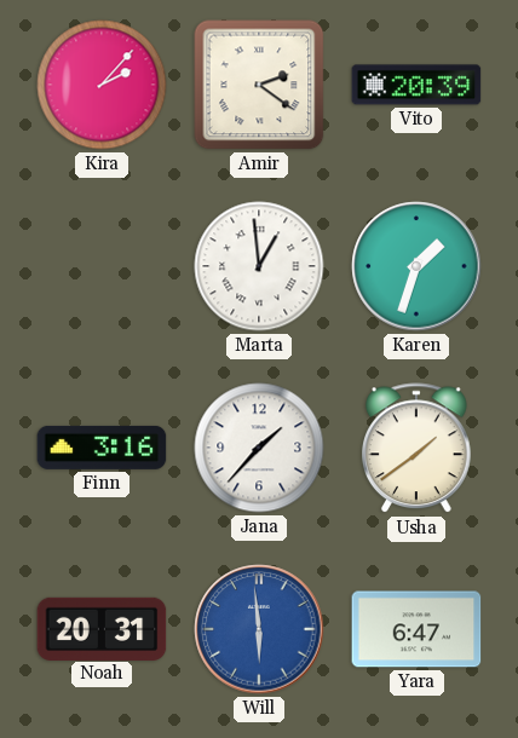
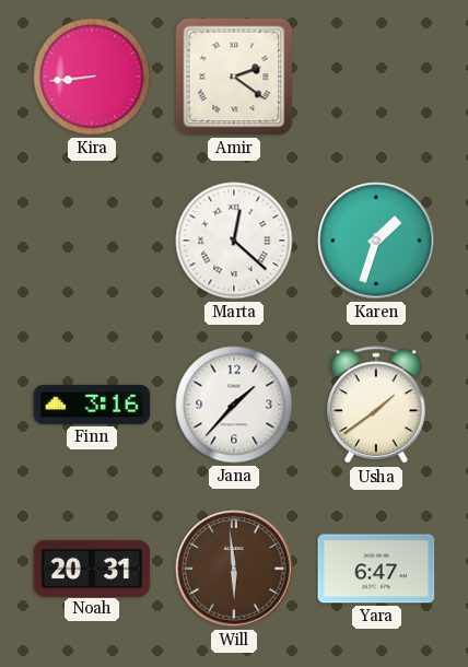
Kira: 2:07 -> 8:44
Vito: 20:39 -> none
Marta: 12:59 -> 12:22
Will dial: blue -> brown
